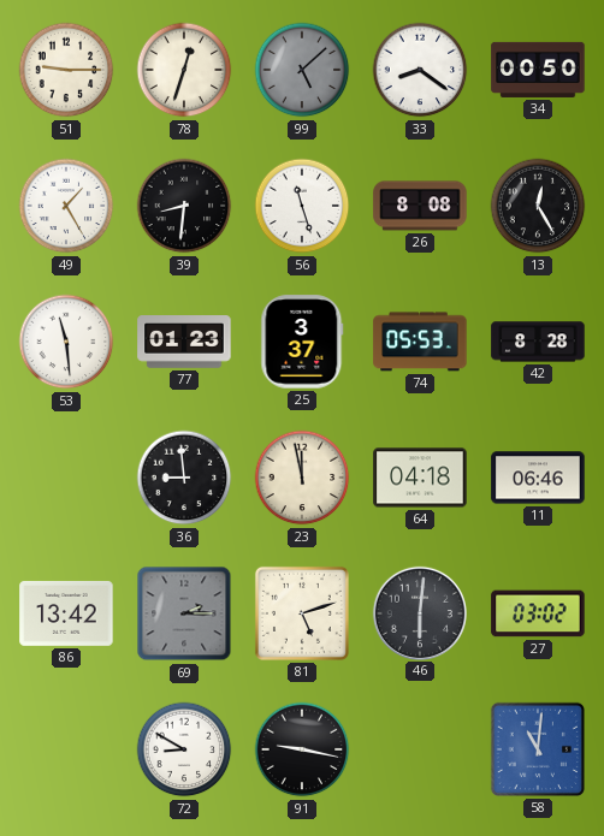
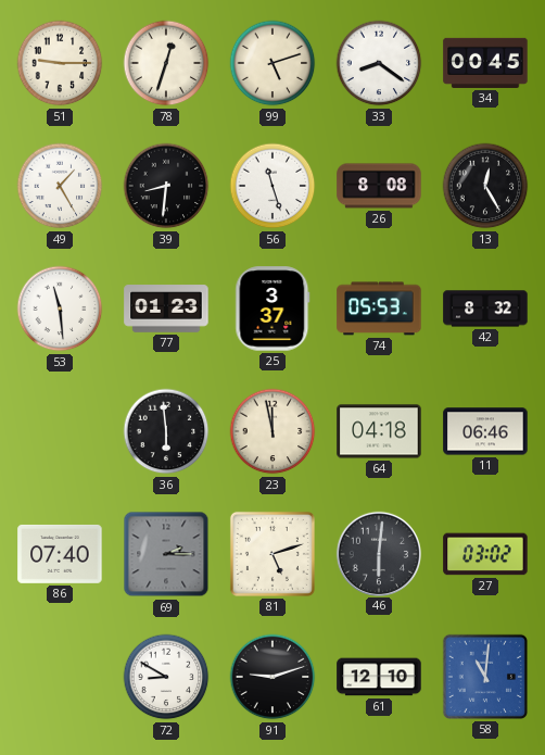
99: 5:08 -> 5:12
99 dial: grey -> cream
34: 00:50 -> 00:45
42: 8:28 -> 8:32
36: 8:59 -> 5:59
86: 13:42 -> 07:40
91: 9:17 -> 9:12
61: none -> 12:10
